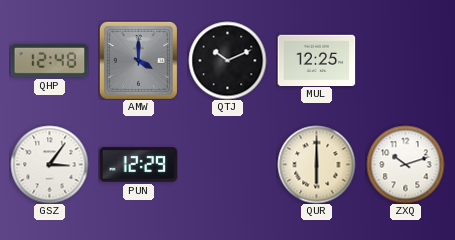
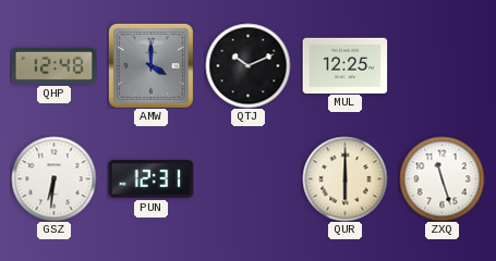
GSZ: 3:06 -> 6:31
PUN: 12:29 -> 12:31
ZXQ: 10:12 -> 11:27
